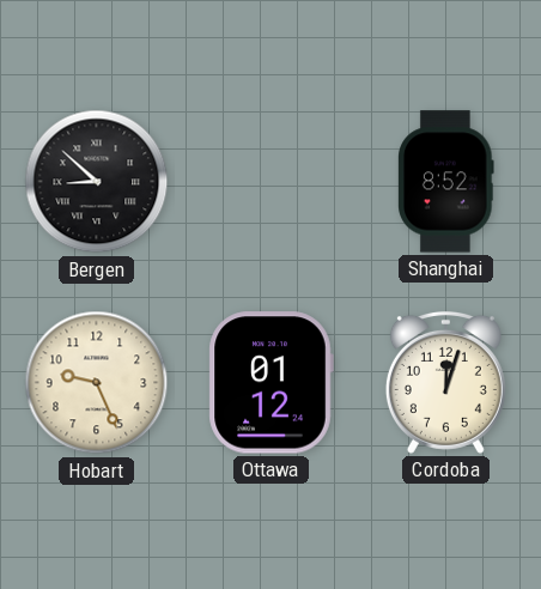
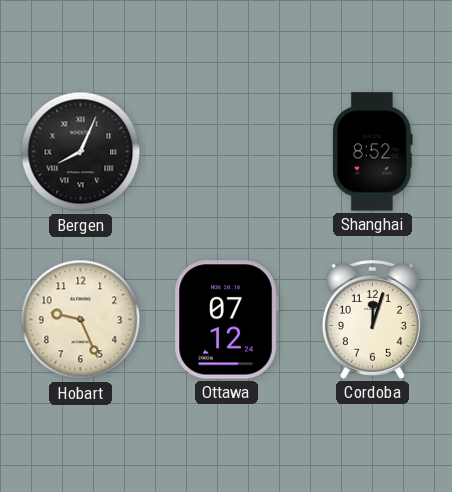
Bergen: 8:52 -> 8:04
Ottawa: 01:12 -> 07:12
